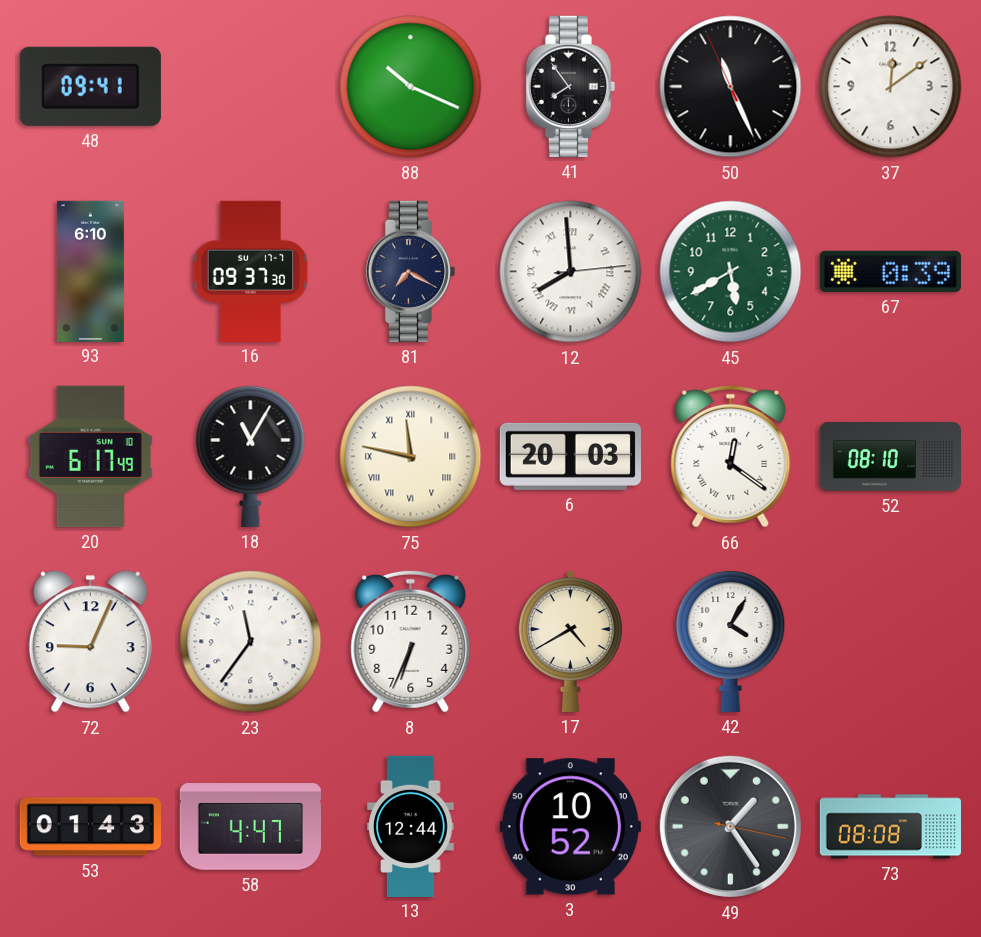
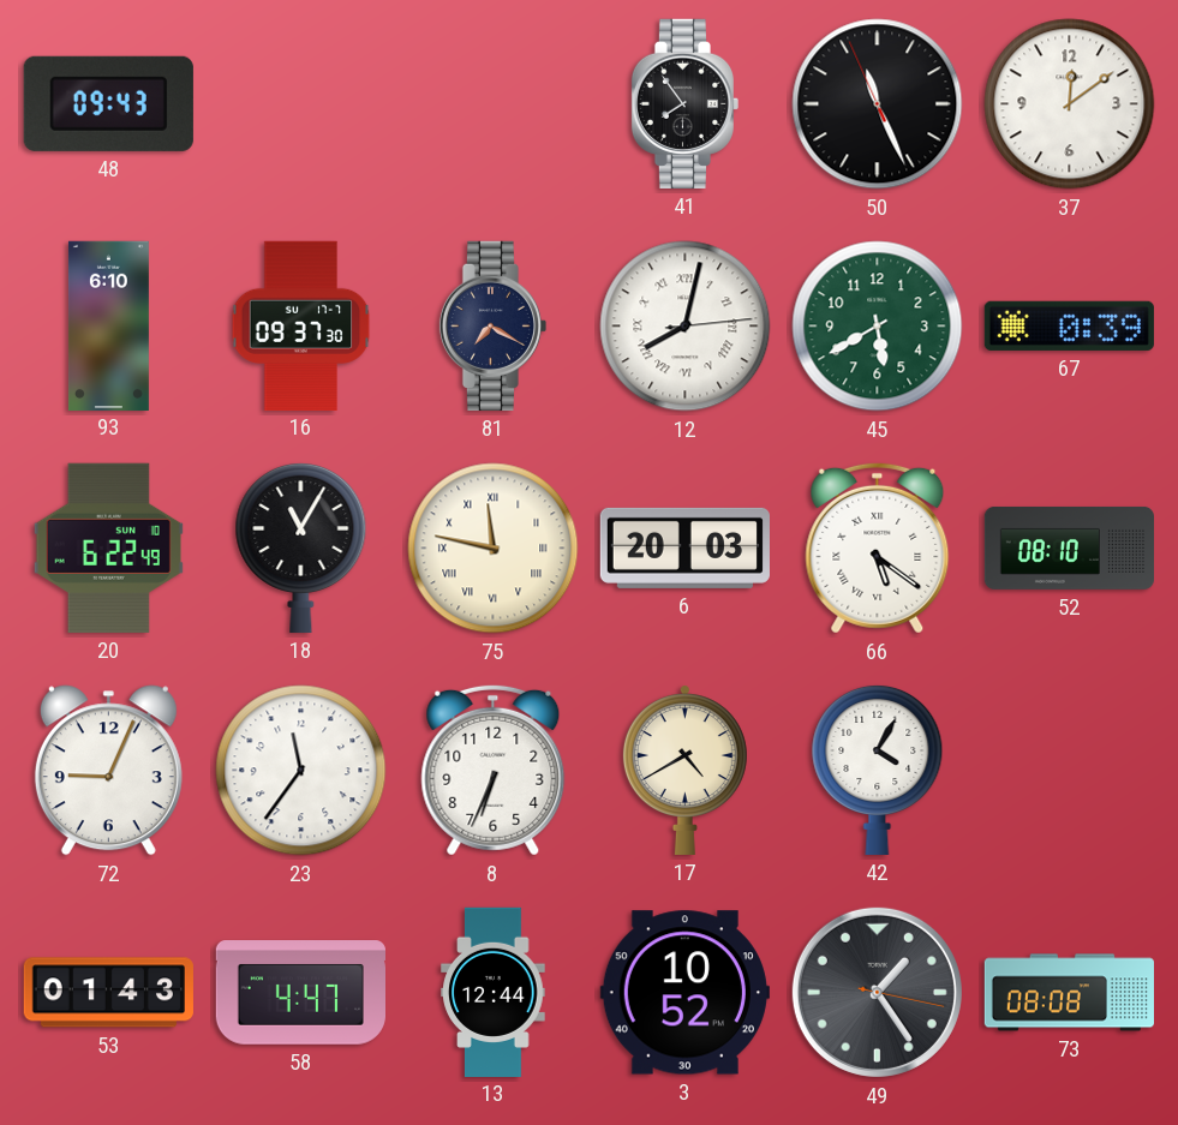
48: 09:41 -> 09:43
88: 10:19 -> none
12: 7:59 -> 8:02
20: 6:17 -> 6:22
66: 12:21 -> 5:21
